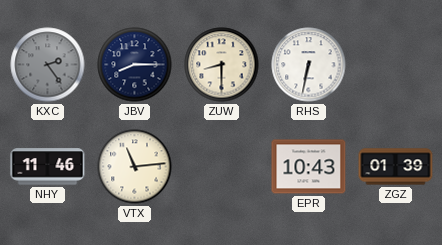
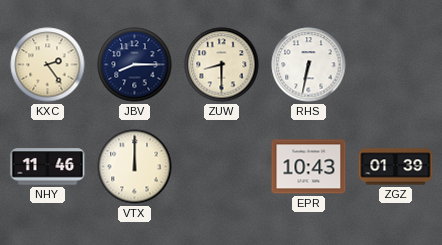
KXC dial: grey -> cream
VTX: 11:14 -> 12:00
